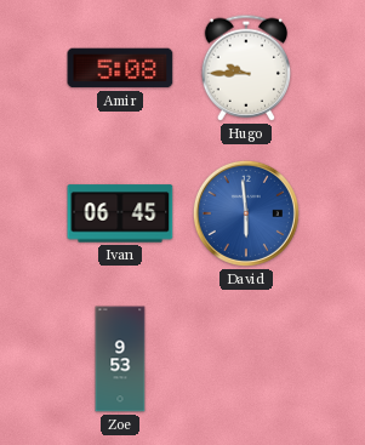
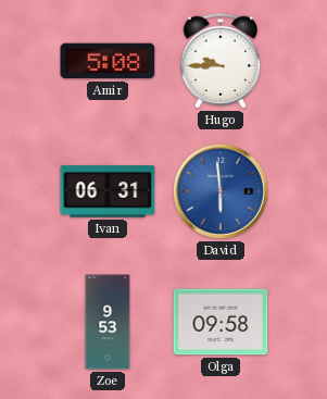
Ivan: 06:45 -> 06:31
Olga: none -> 09:58
